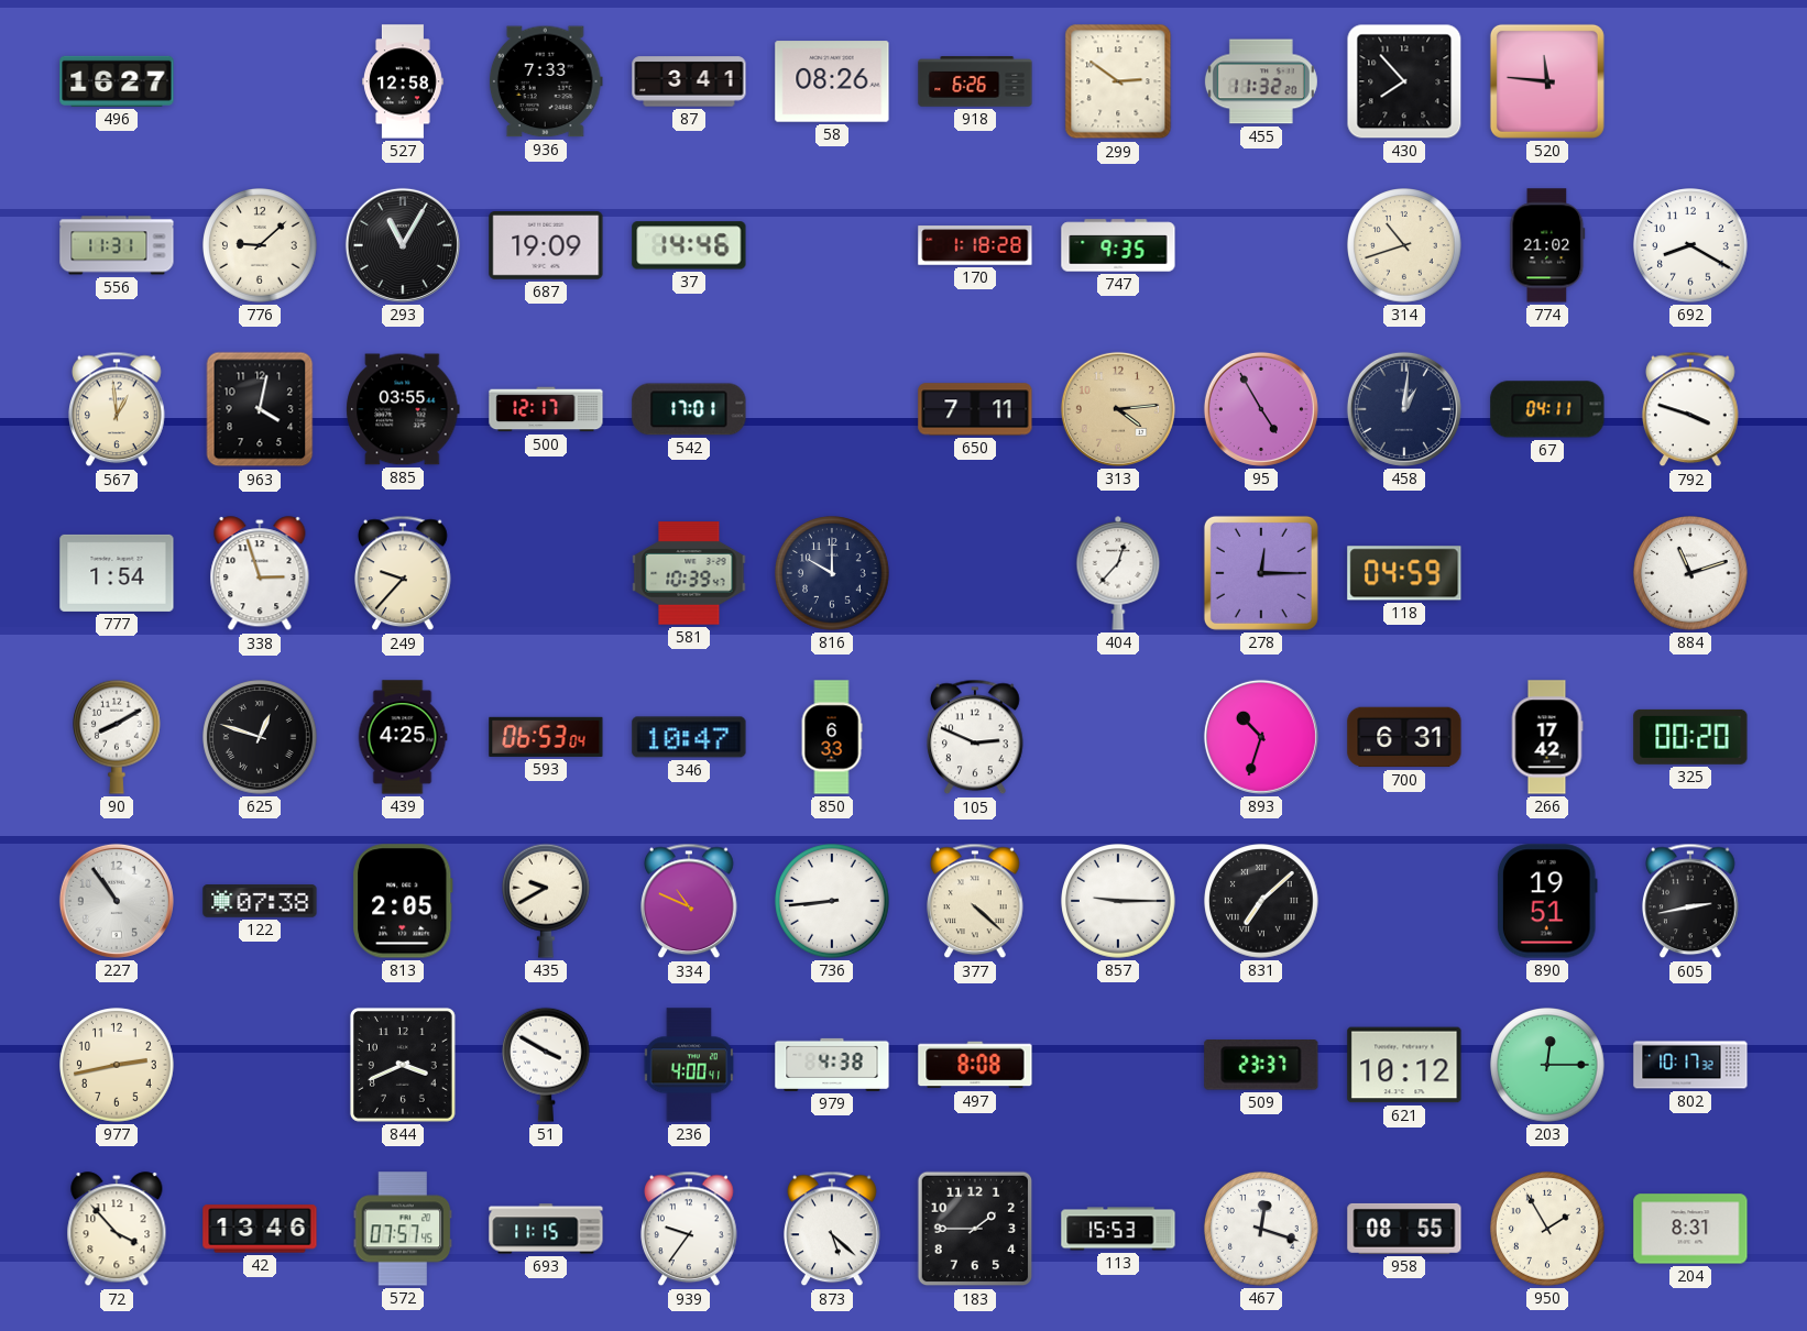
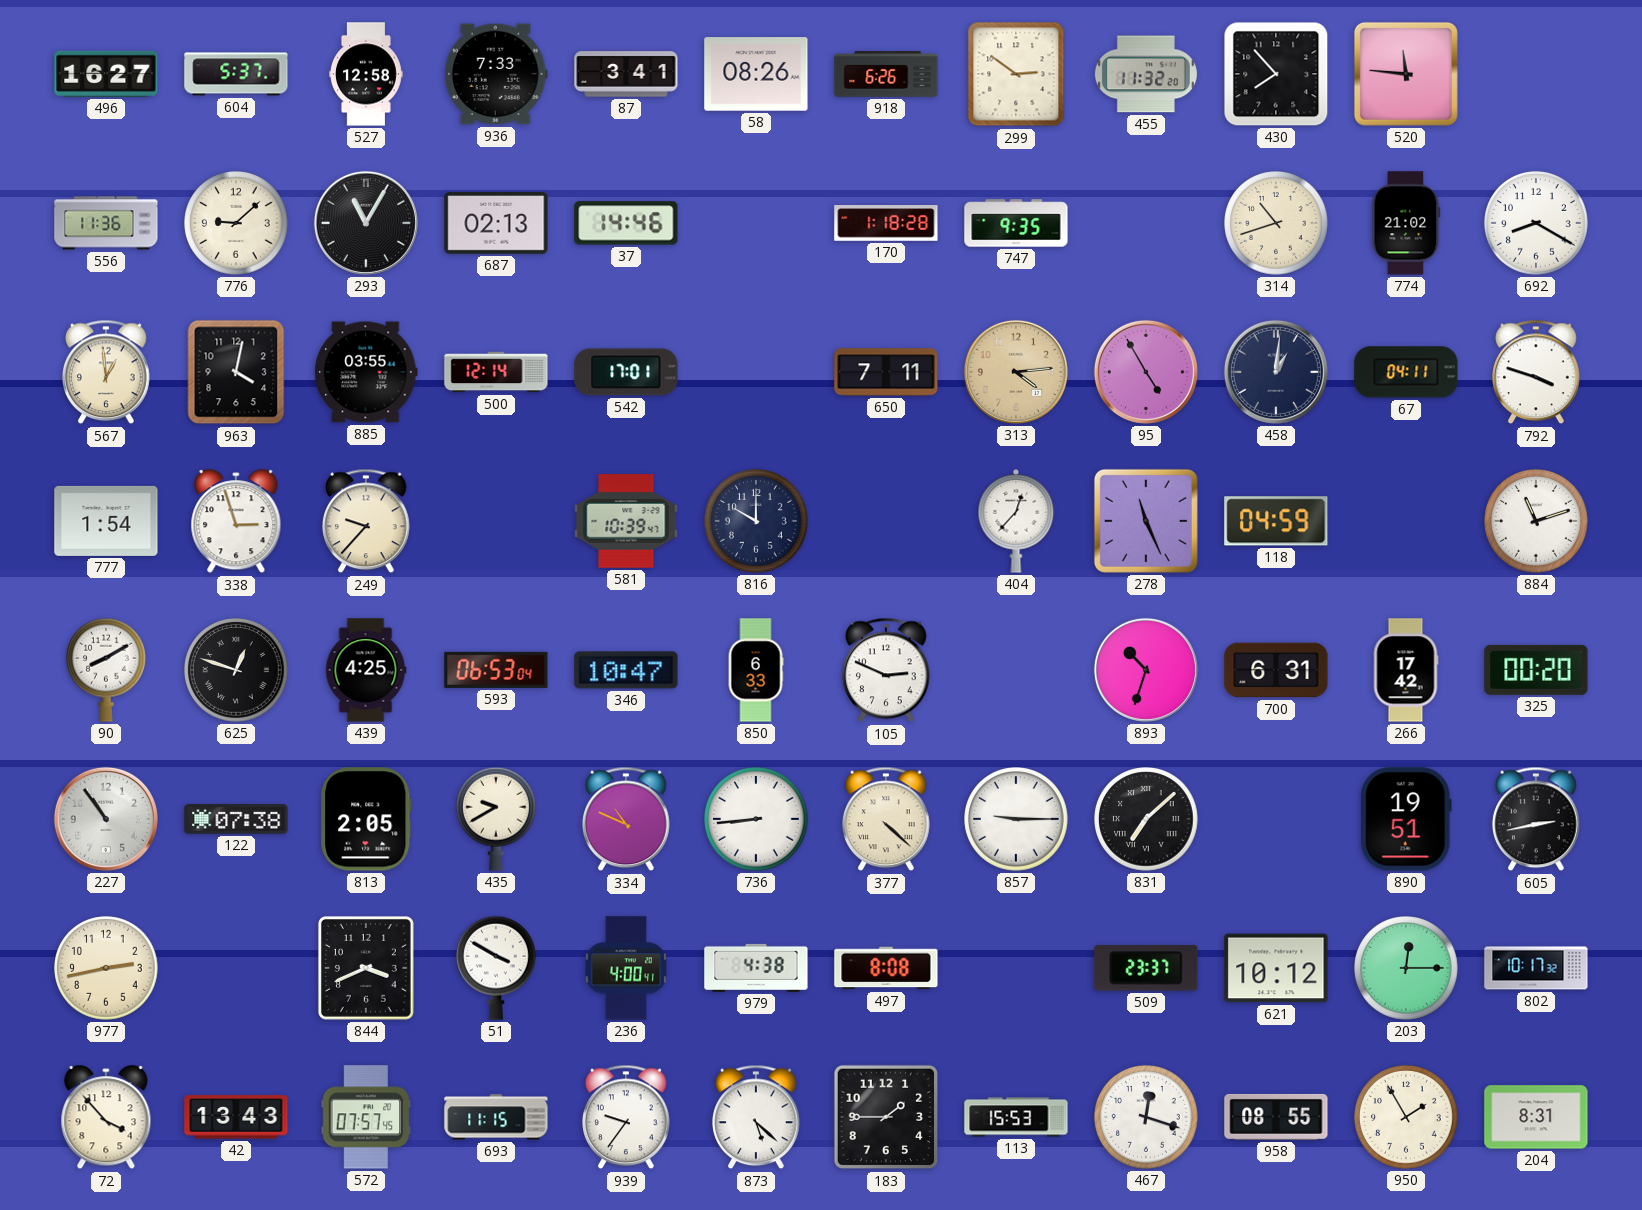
604: none -> 5:37
556: 11:31 -> 11:36
687: 19:09 -> 02:13
500: 12:17 -> 12:14
278: 12:15 -> 11:26
42: 13:46 -> 13:43
